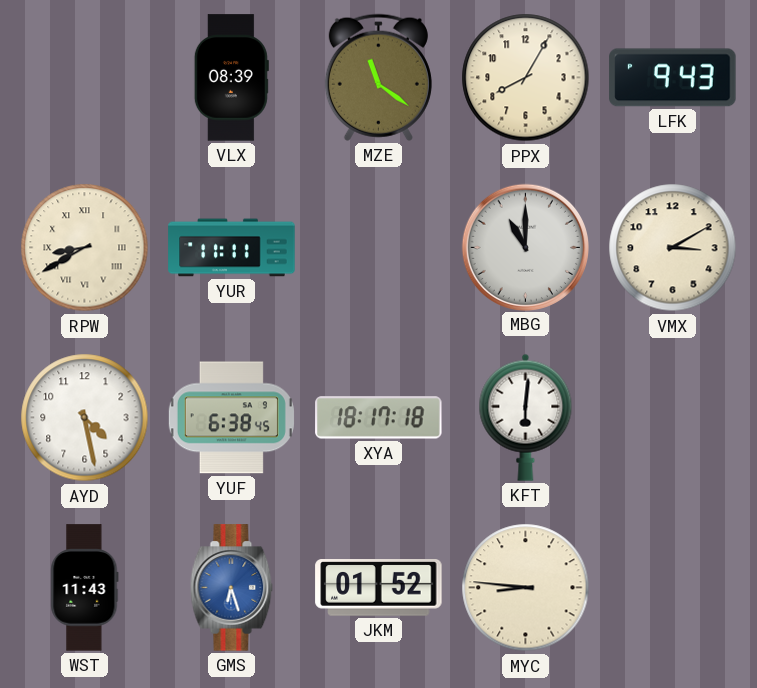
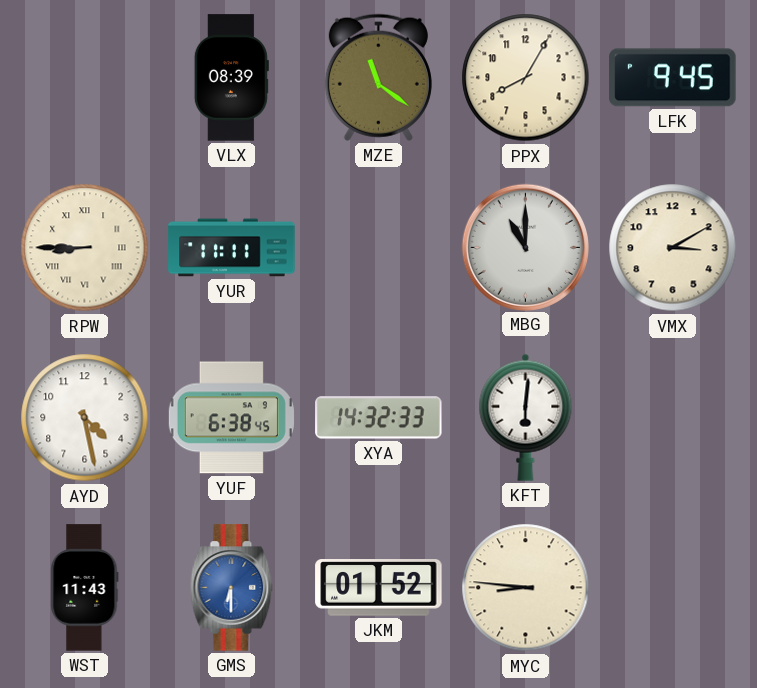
LFK: 9:43 -> 9:45
RPW: 8:40 -> 8:45
XYA: 18:17 -> 14:32
GMS: 6:27 -> 6:30
